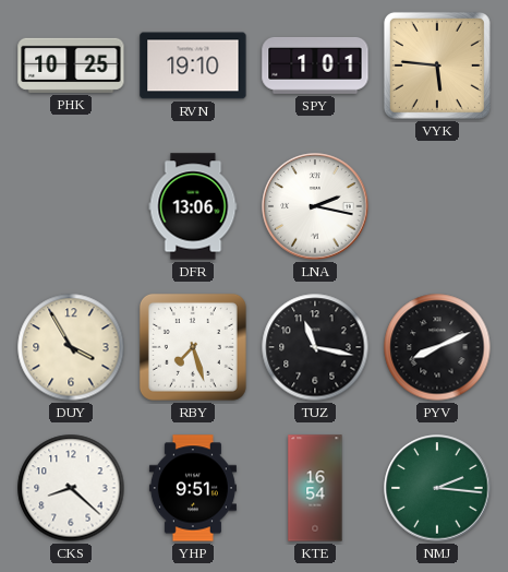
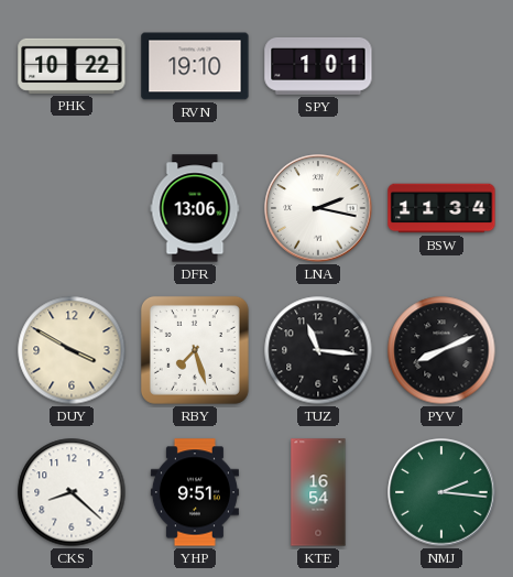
PHK: 10:25 -> 10:22
VYK: 5:46 -> none
BSW: none -> 11:34
DUY: 3:55 -> 3:50
TUZ: 11:17 -> 11:16
